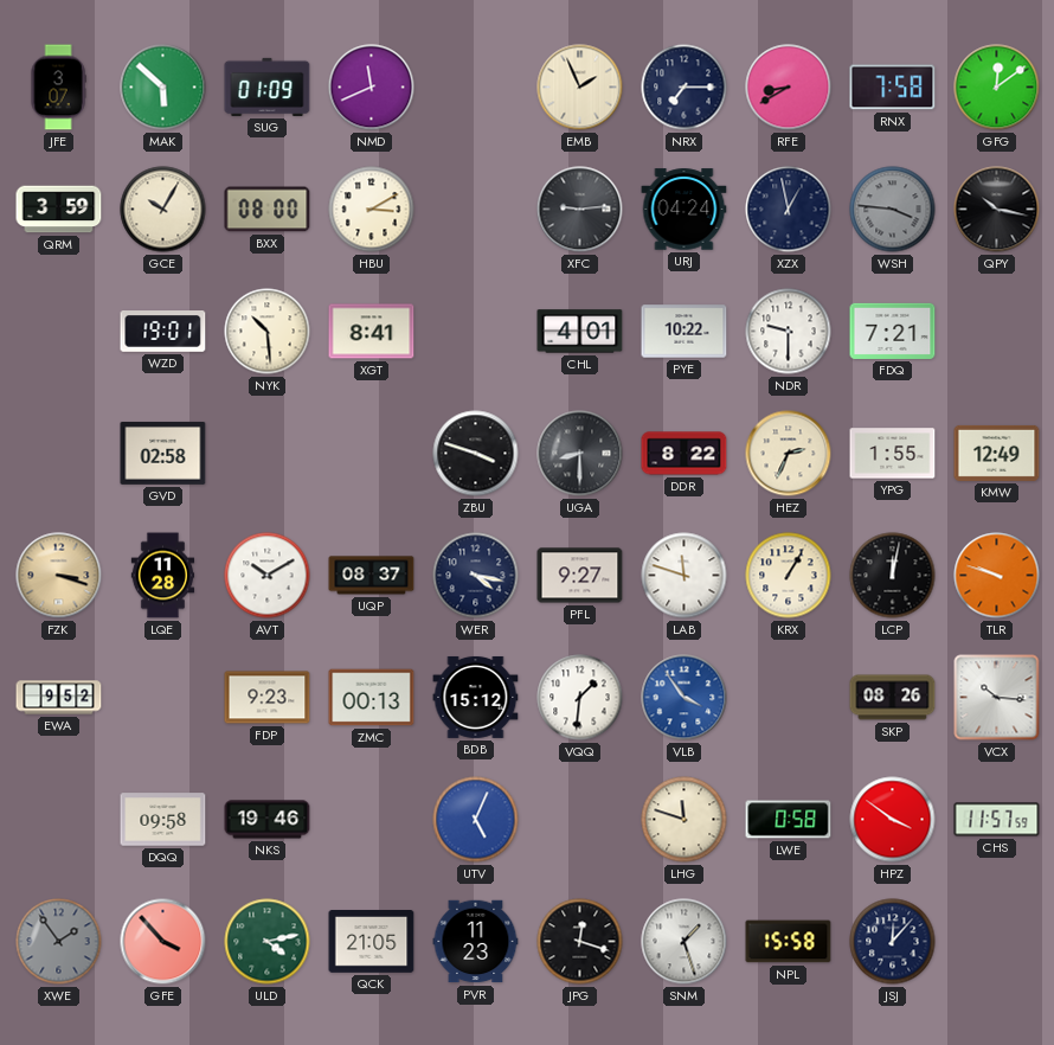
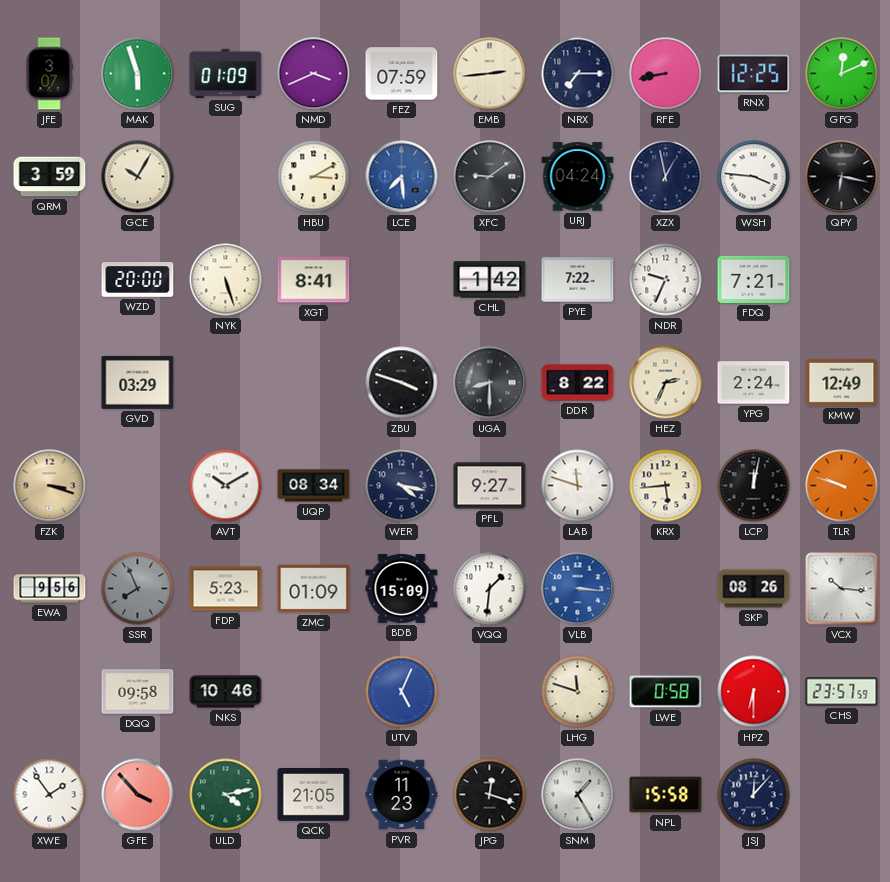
MAK: 5:52 -> 5:57
NMD: 11:41 -> 3:41
FEZ: none -> 07:59
EMB: 1:56 -> 2:44
RFE: 8:40 -> 8:43
RNX: 7:58 -> 12:25
GFG: 12:09 -> 12:11
BXX: 08:00 -> none
LCE: none -> 7:29
XFC: 9:14 -> 9:09
WSH dial: grey -> white
QPY: 10:17 -> 6:17
WZD: 19:01 -> 20:00
NYK: 10:29 -> 5:27
CHL: 4:01 -> 1:42
PYE: 10:22 -> 7:22
NDR: 9:30 -> 9:34
GVD: 02:58 -> 03:29
YPG: 1:55 -> 2:24
LQE: 11:28 -> none
UQP: 08:37 -> 08:34
KRX: 1:05 -> 5:44
EWA: 9:52 -> 9:56
SSR: none -> 7:56
FDP: 9:23 -> 5:23
ZMC: 00:13 -> 01:09
BDB: 15:12 -> 15:09
VLB: 3:54 -> 3:16
NKS: 19:46 -> 10:46
HPZ: 3:51 -> 6:30
CHS: 11:57 -> 23:57
XWE dial: grey -> white
SNM: 1:27 -> 1:25
